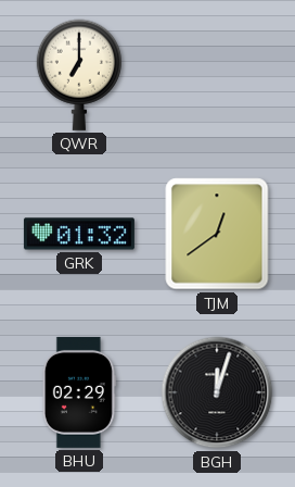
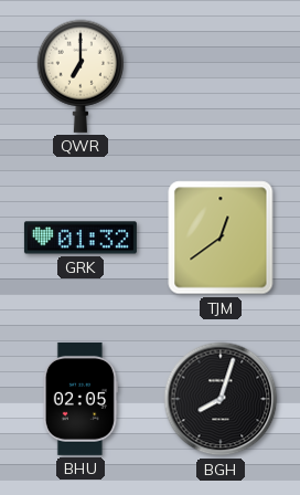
BHU: 02:29 -> 02:05
BGH: 12:03 -> 8:03
